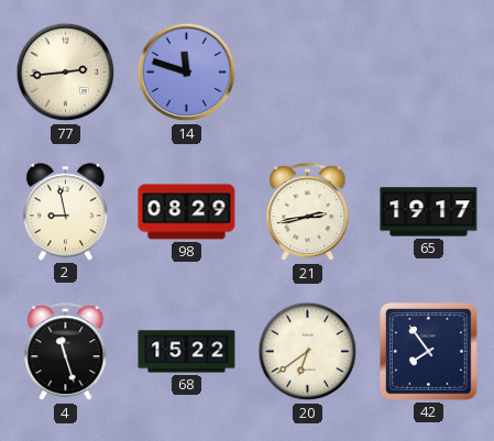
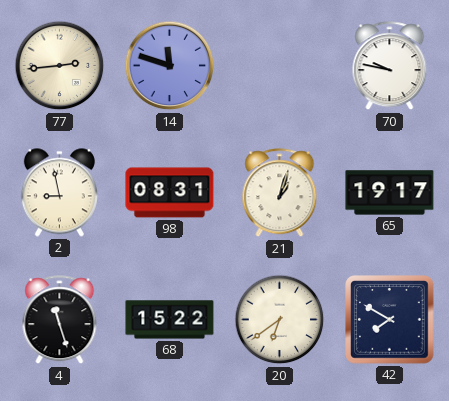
70: none -> 9:47
98: 08:29 -> 08:31
21: 2:43 -> 1:03
42: 7:54 -> 7:50
